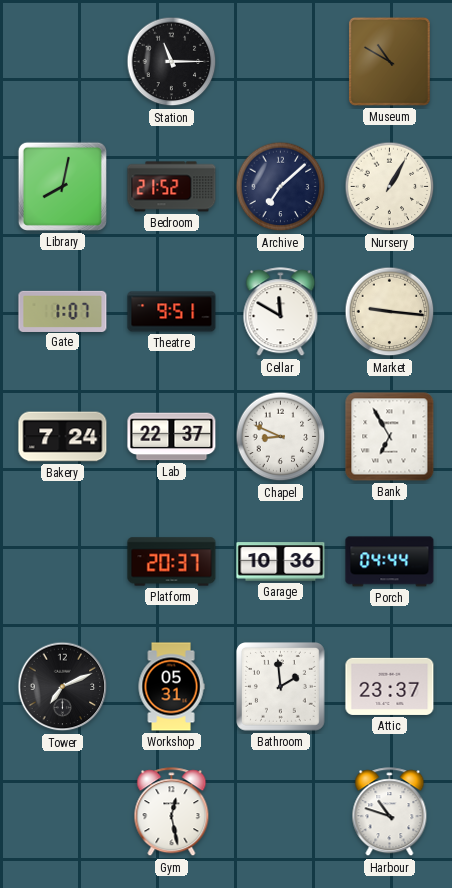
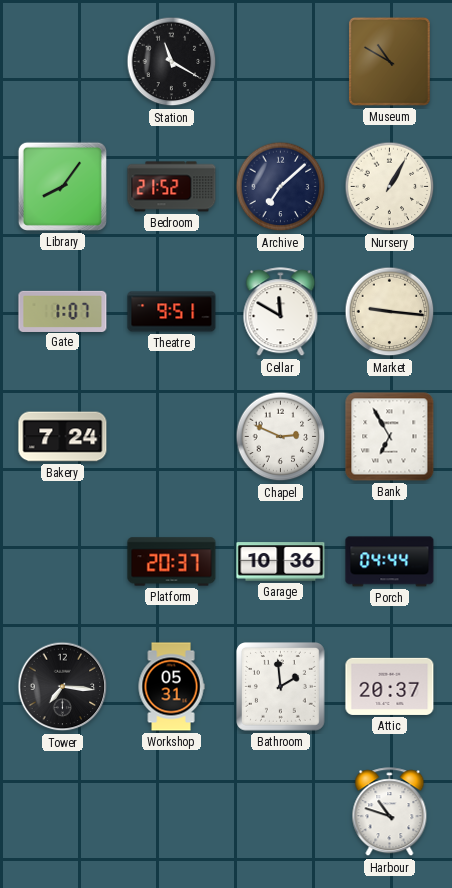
Station: 11:15 -> 11:20
Library: 8:02 -> 8:06
Lab: 22:37 -> none
Chapel: 8:49 -> 2:49
Tower: 7:11 -> 7:16
Attic: 23:37 -> 20:37
Gym: 12:28 -> none
